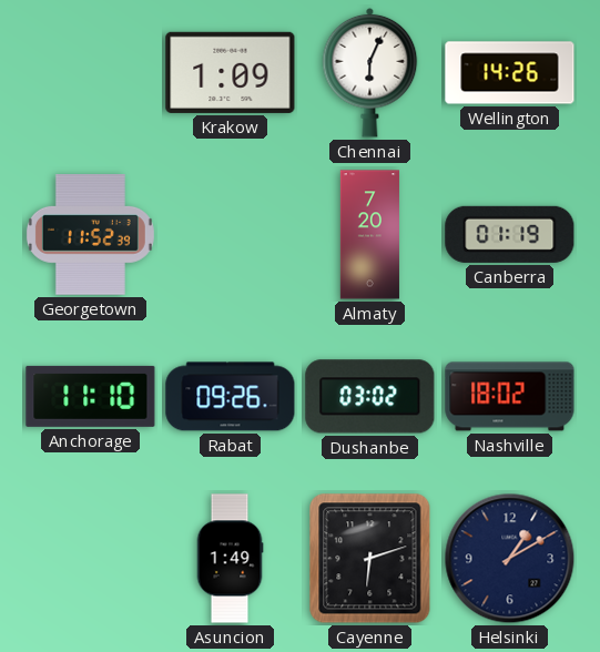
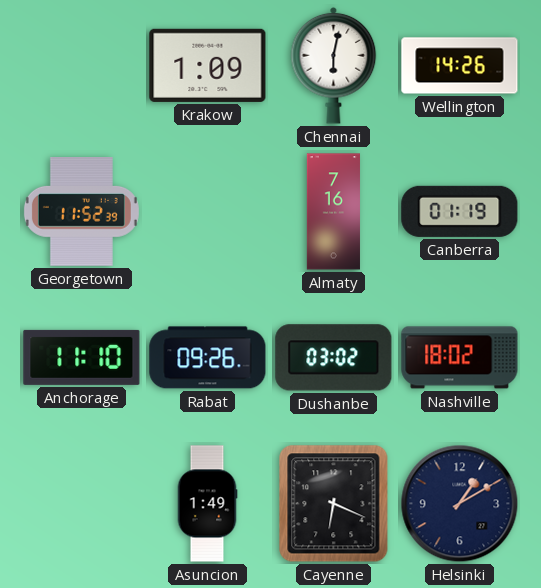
Chennai: 6:04 -> 6:02
Almaty: 7:20 -> 7:16
Cayenne: 6:12 -> 6:19
